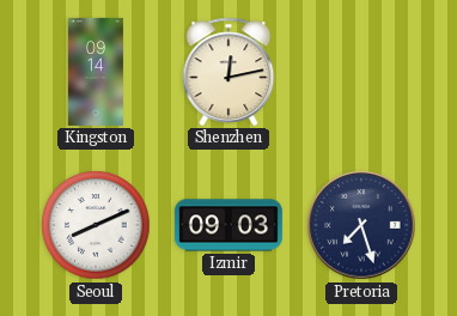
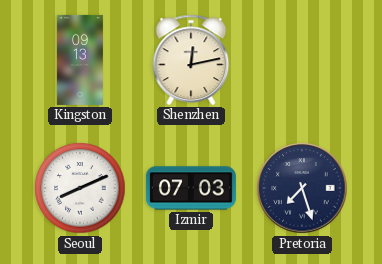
Kingston: 09:14 -> 09:13
Izmir: 09:03 -> 07:03
